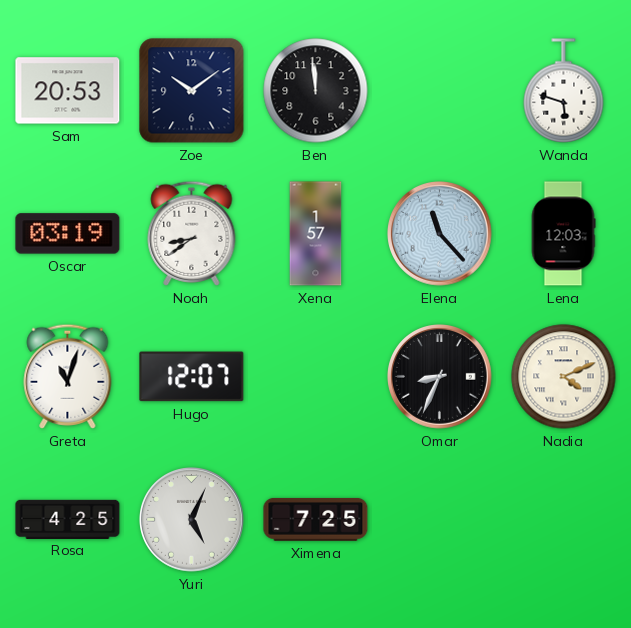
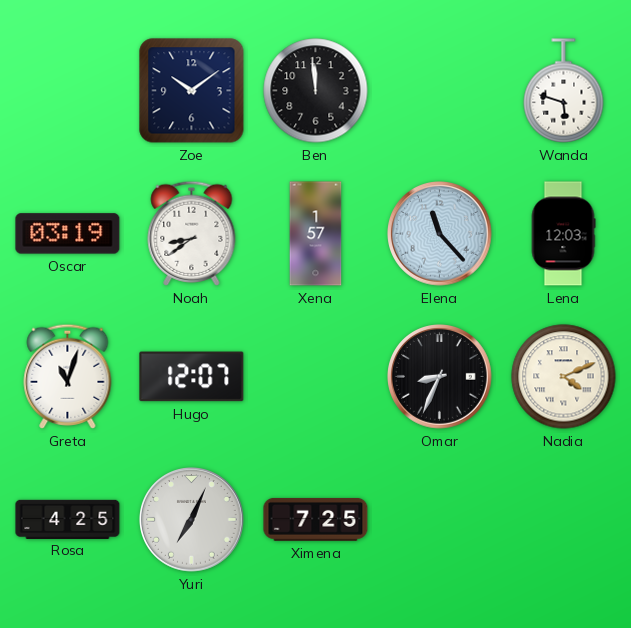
Sam: 20:53 -> none
Yuri: 5:04 -> 7:04
